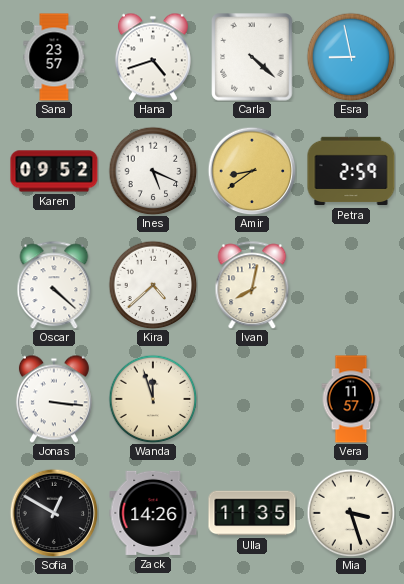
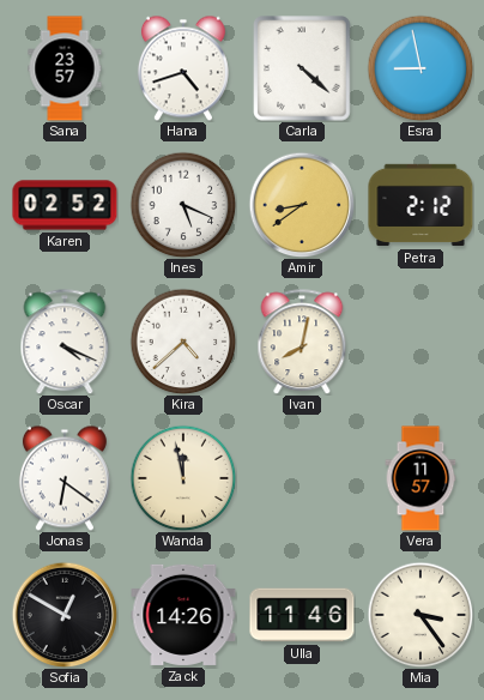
Karen: 09:52 -> 02:52
Petra: 2:59 -> 2:12
Oscar: 4:22 -> 4:19
Jonas: 3:16 -> 6:21
Wanda: 11:57 -> 11:58
Ulla: 11:35 -> 11:46
Mia: 3:27 -> 3:24
